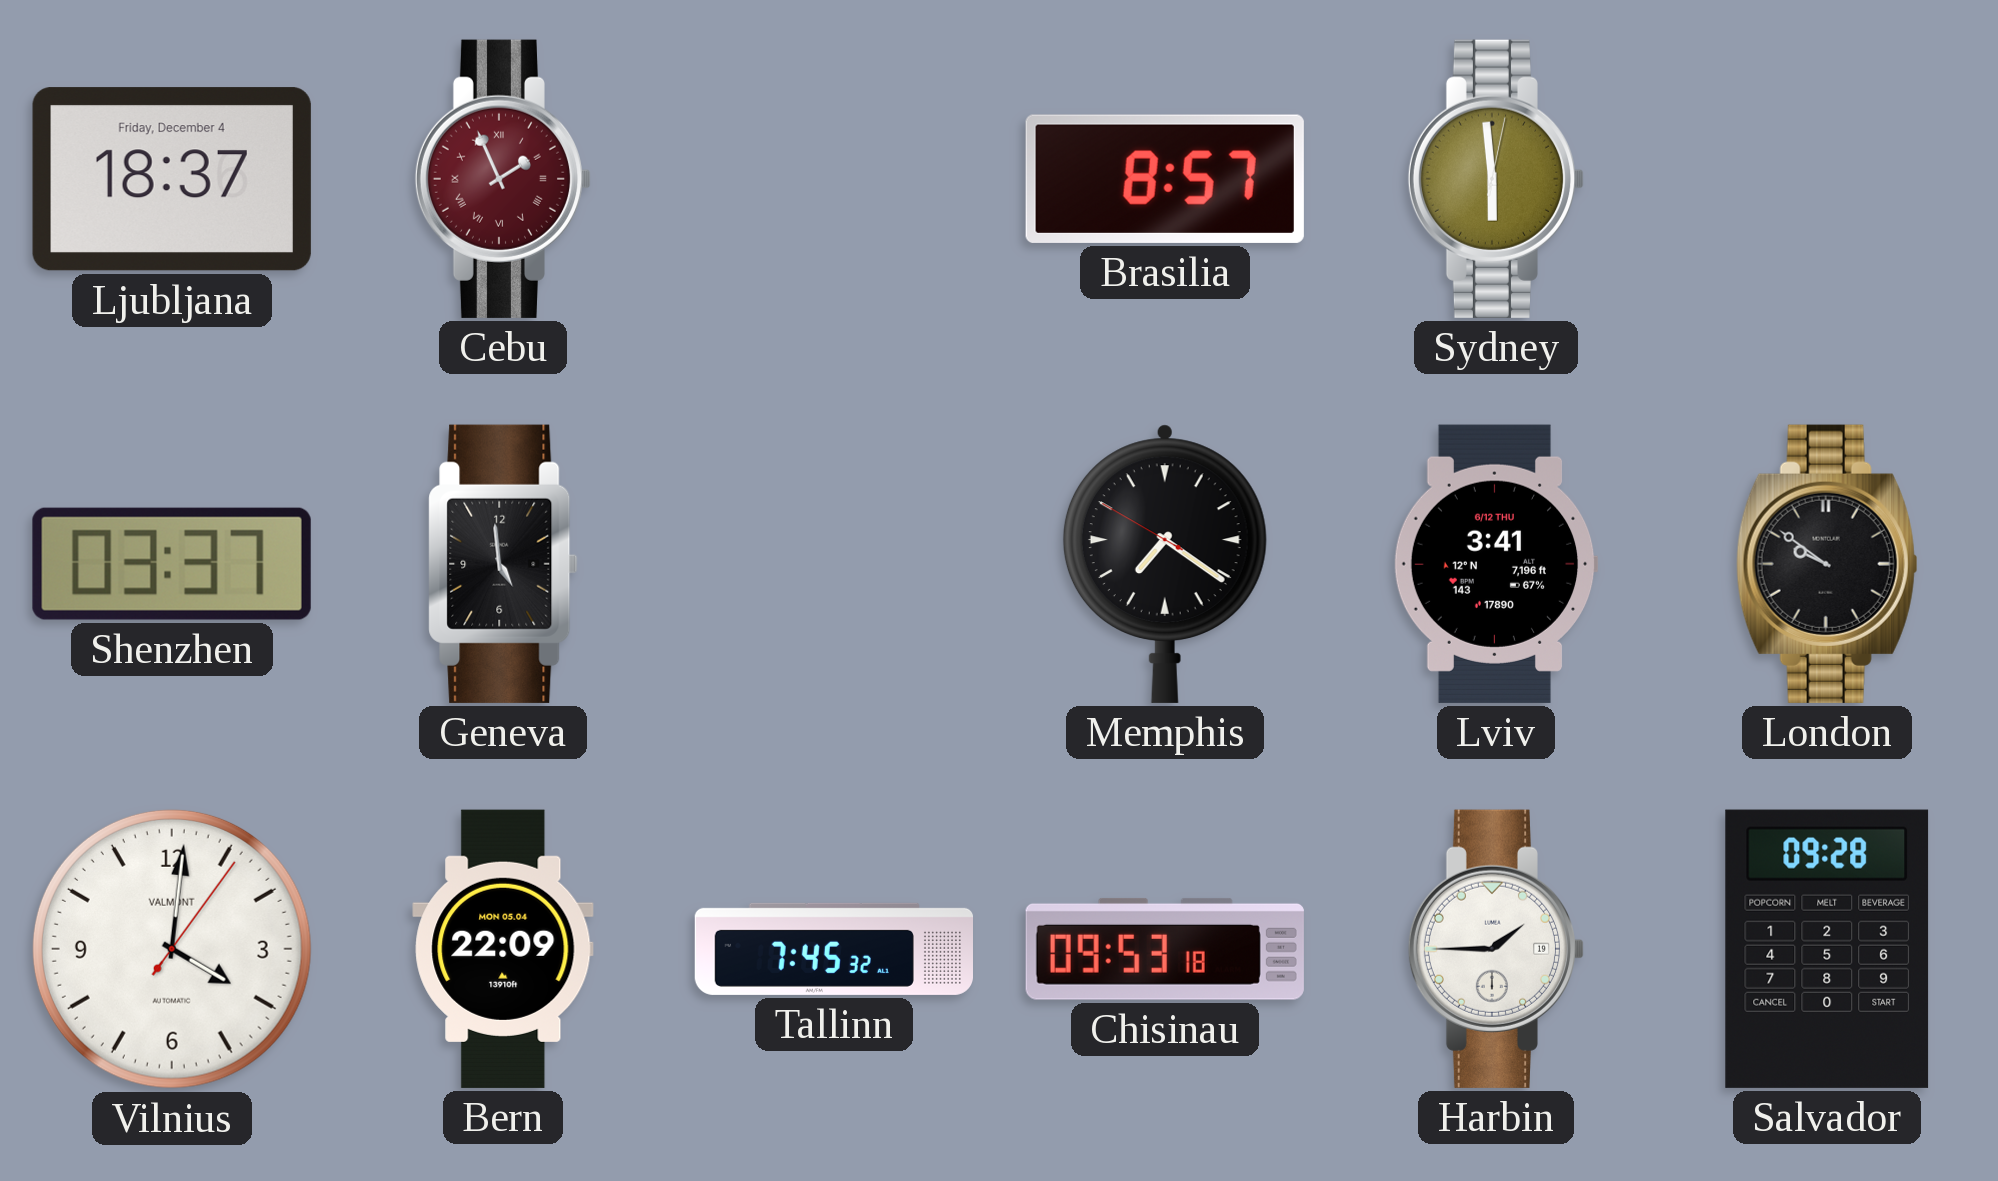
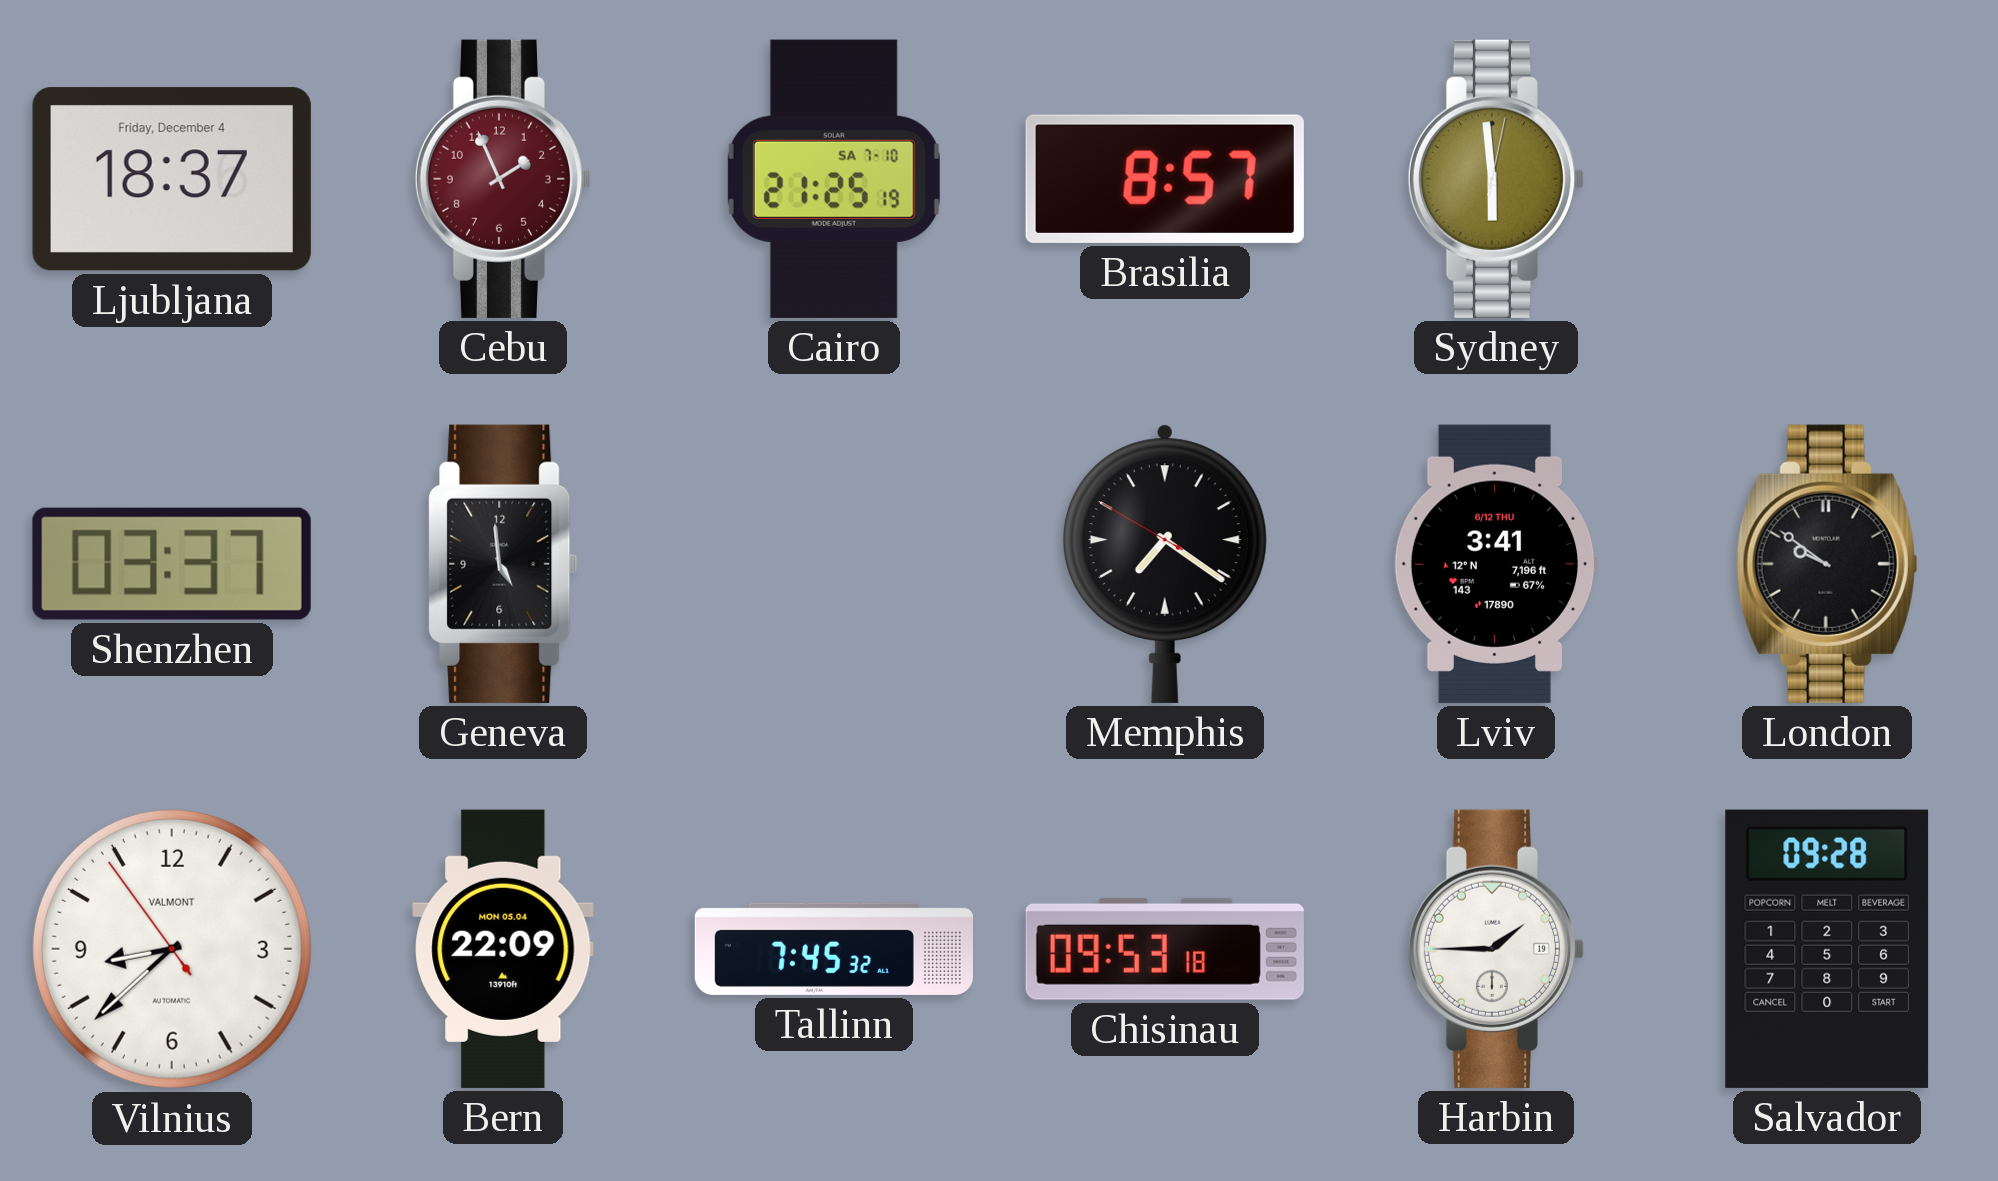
Cebu numerals: Roman -> Arabic
Cairo: none -> 21:25
Vilnius: 4:01 -> 8:37
